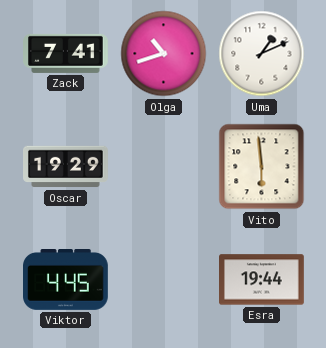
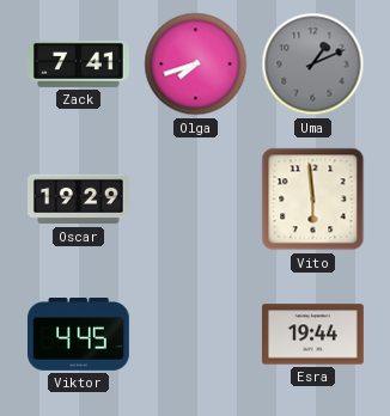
Olga: 10:42 -> 7:42
Uma dial: white -> grey
